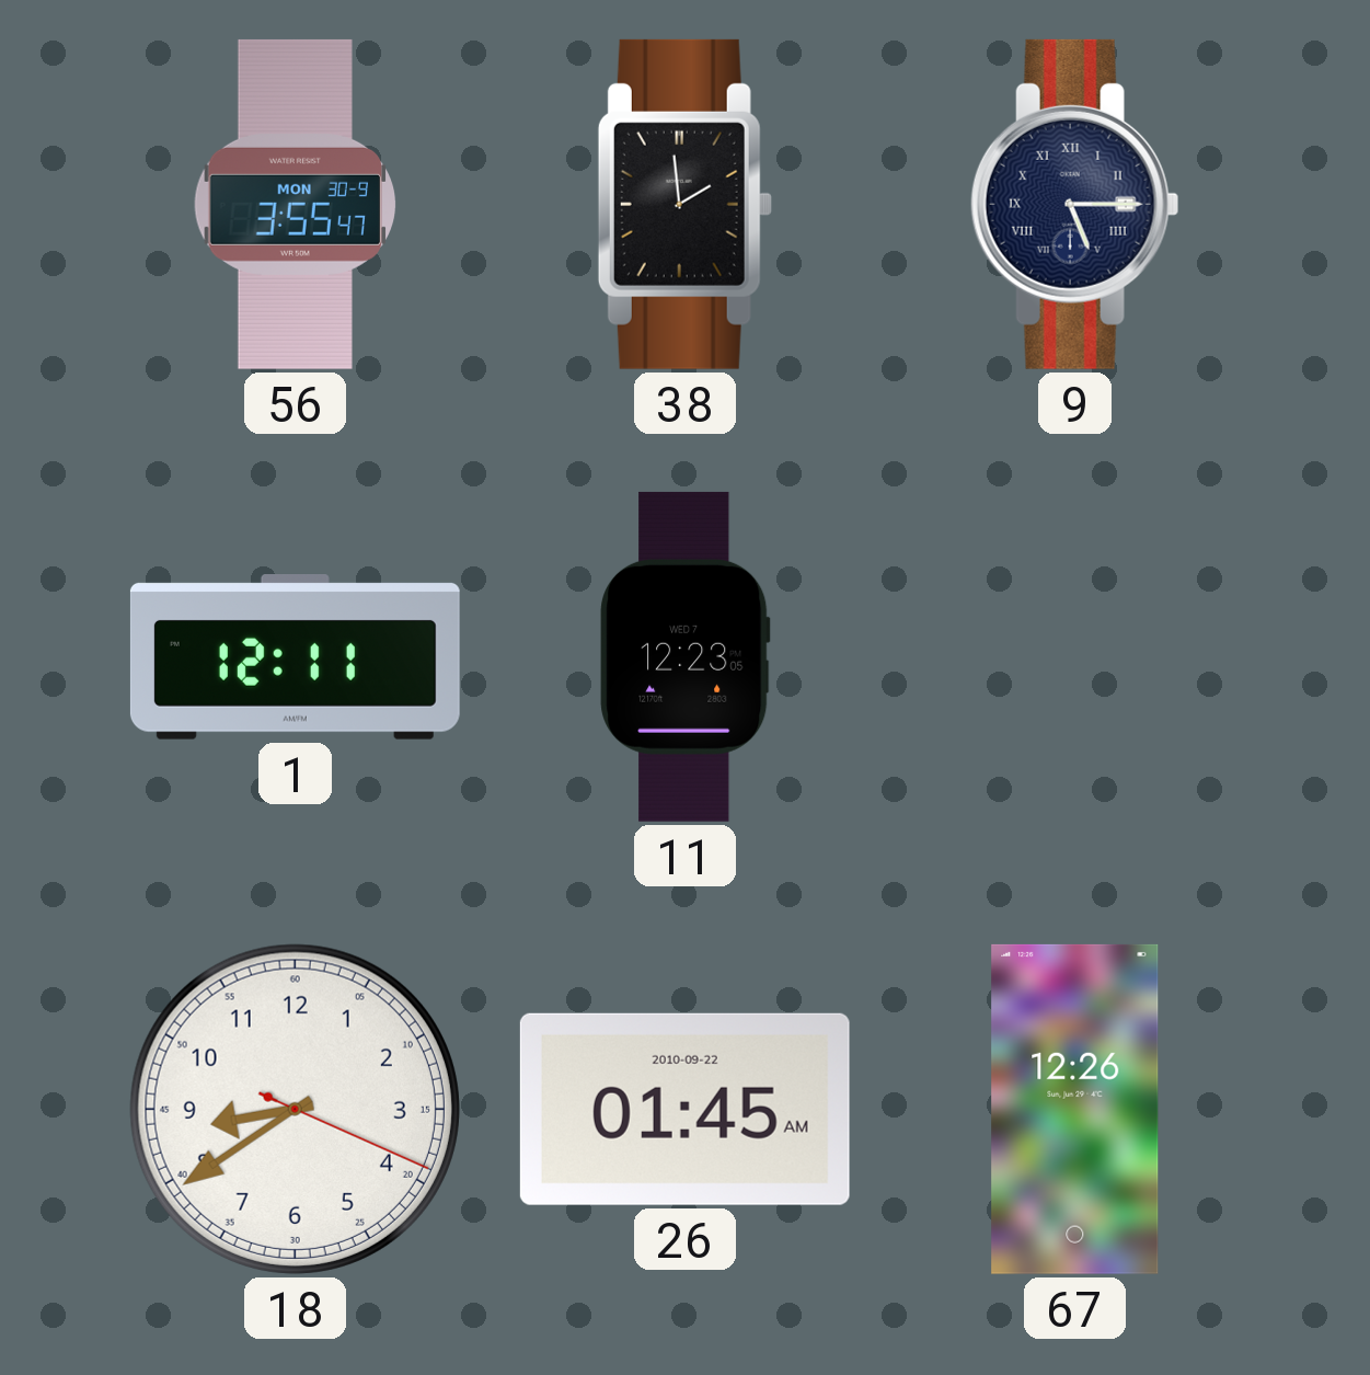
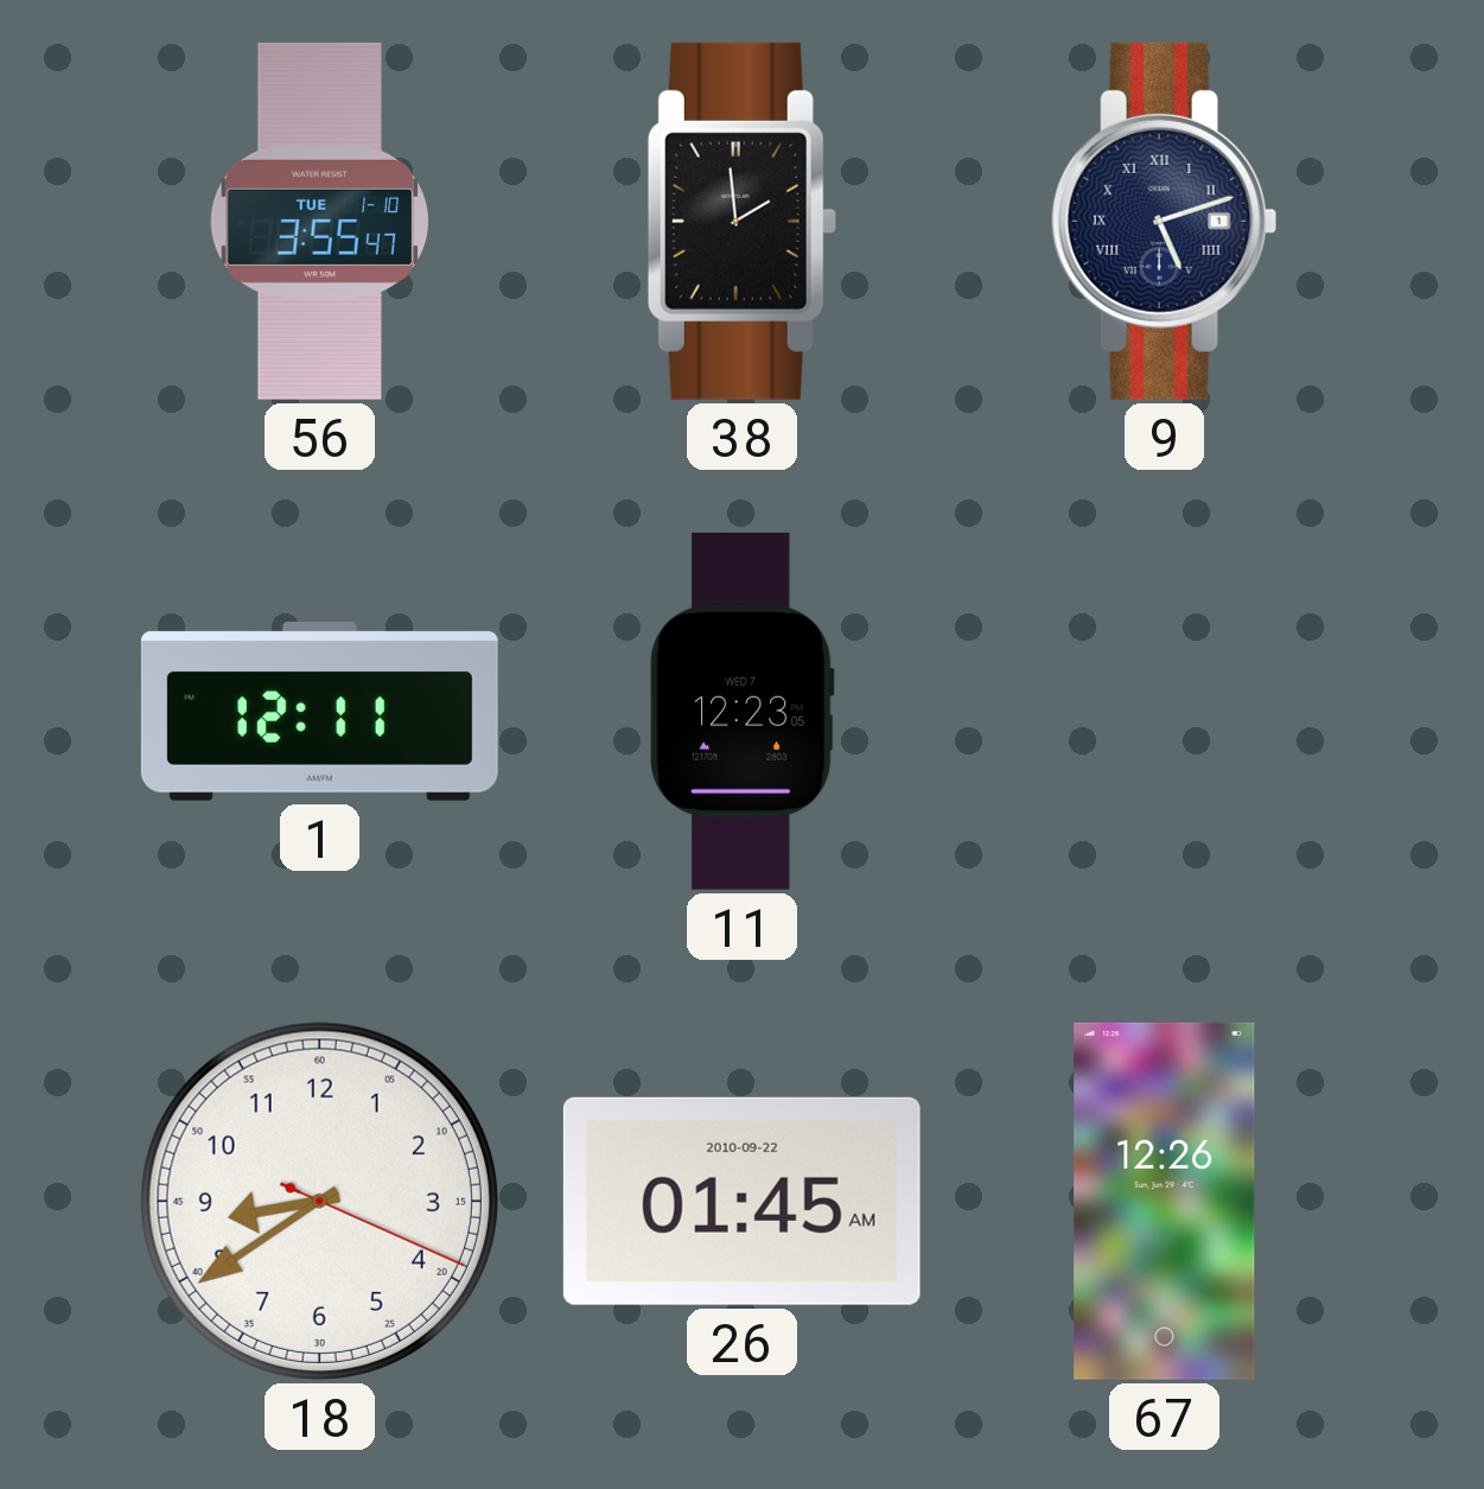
56 date: MON 30-9 -> TUE 1-10
9: 5:15 -> 5:12
